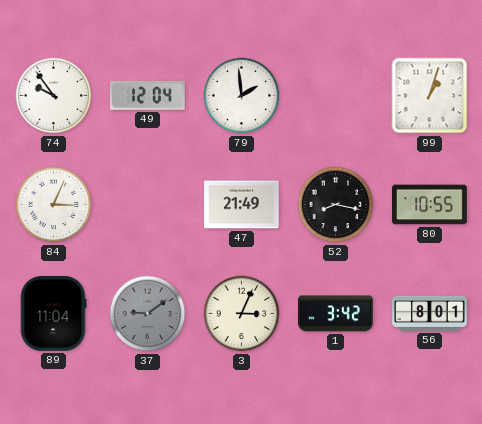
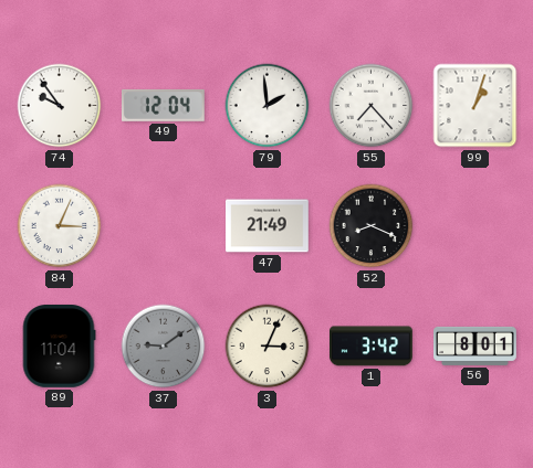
55: none -> 7:23
52: 8:17 -> 8:19
80: 10:55 -> none
